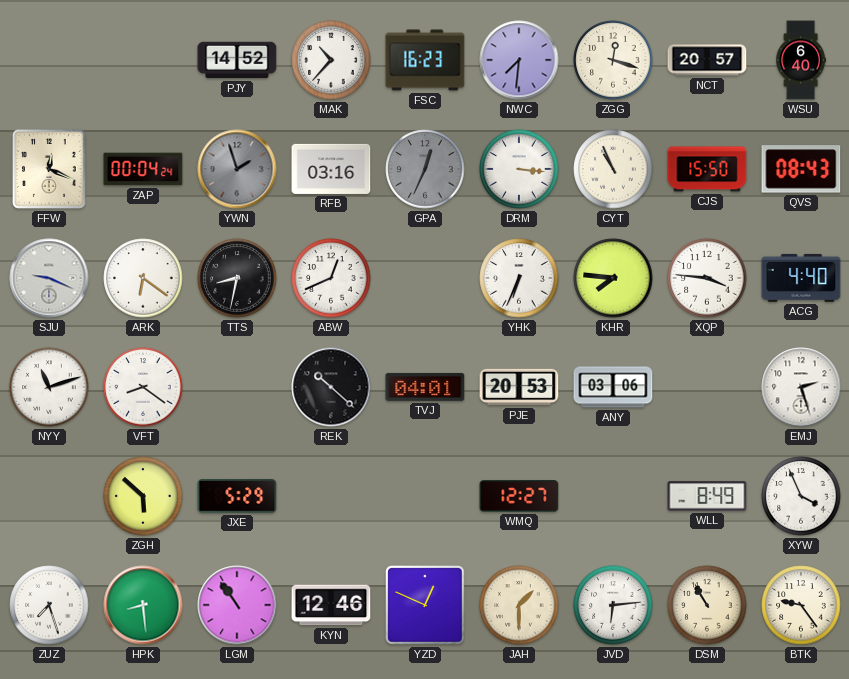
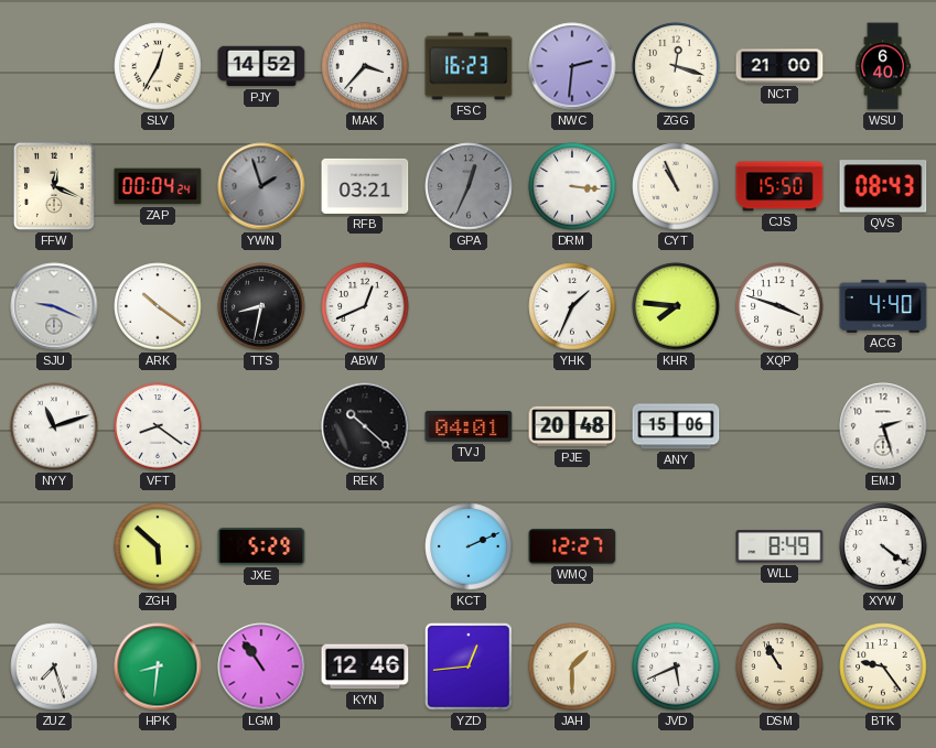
SLV: none -> 12:35
MAK: 10:37 -> 3:37
NWC: 7:31 -> 2:31
NCT: 20:57 -> 21:00
RFB: 03:16 -> 03:21
ARK: 6:21 -> 10:21
YHK: 6:34 -> 1:34
XQP: 3:46 -> 3:48
PJE: 20:53 -> 20:48
ANY: 03:06 -> 15:06
KCT: none -> 2:11
XYW: 3:56 -> 4:21
HPK: 8:29 -> 8:31
YZD: 12:49 -> 12:44
JVD: 6:14 -> 5:41
